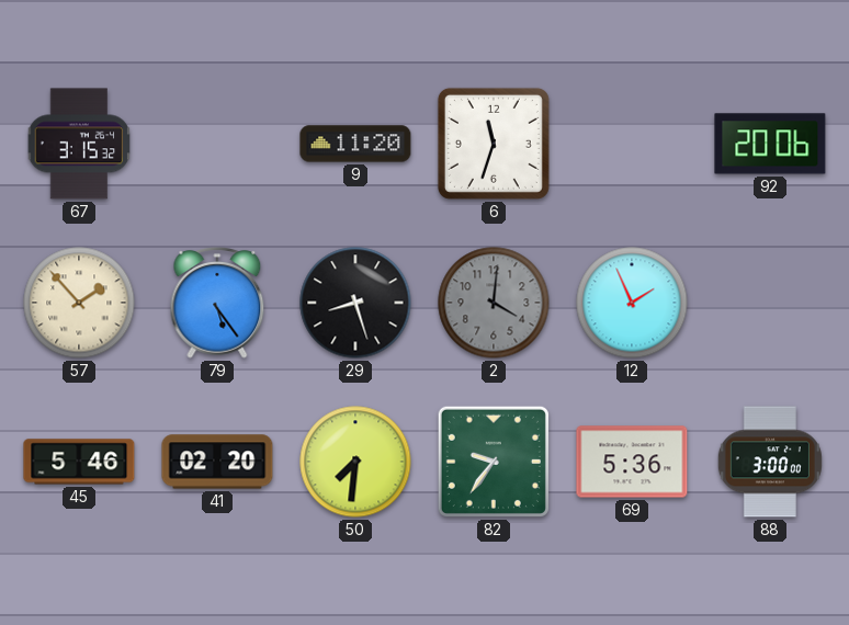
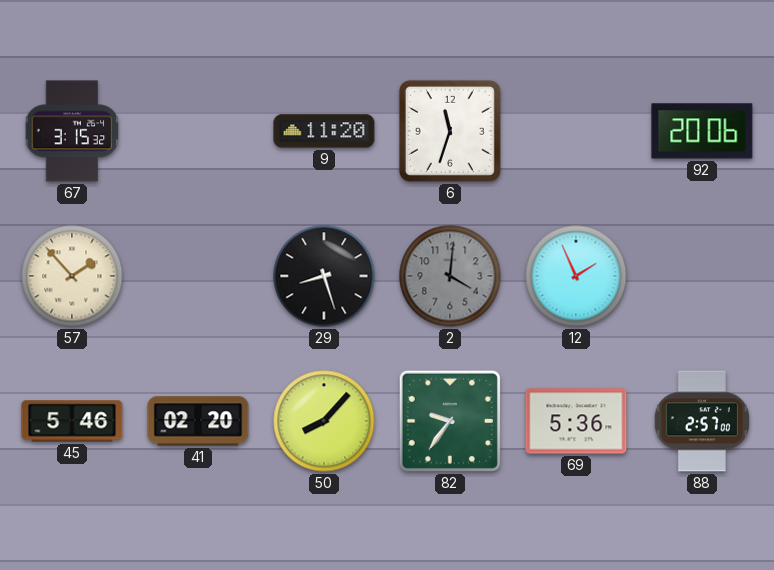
79: 5:24 -> none
50: 7:31 -> 8:07
88: 3:00 -> 2:57
